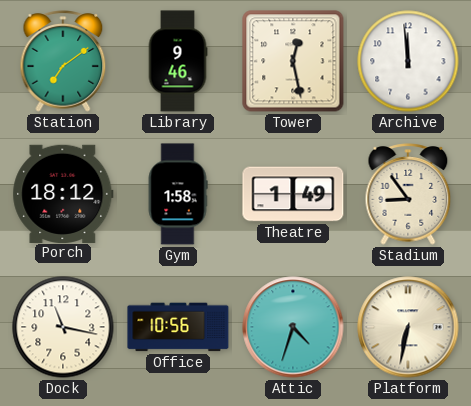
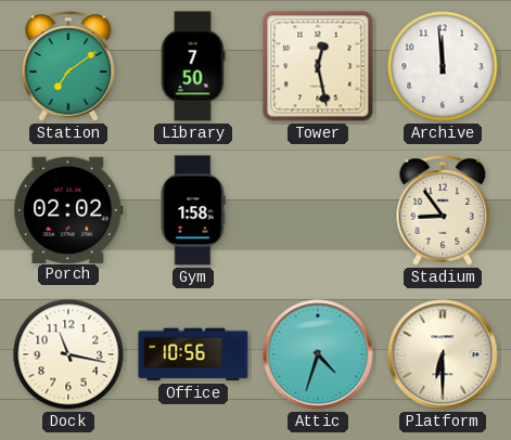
Library: 9:46 -> 7:50
Porch: 18:12 -> 02:02
Theatre: 1:49 -> none
Platform: 6:32 -> 6:30
